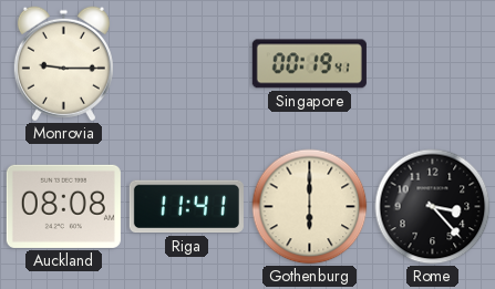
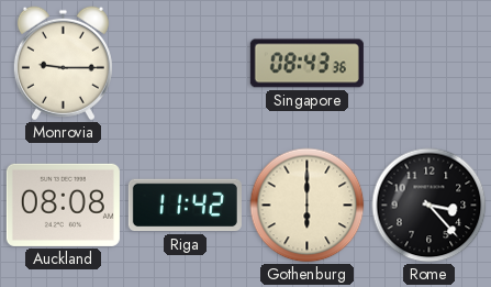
Singapore: 00:19 -> 08:43
Riga: 11:41 -> 11:42
